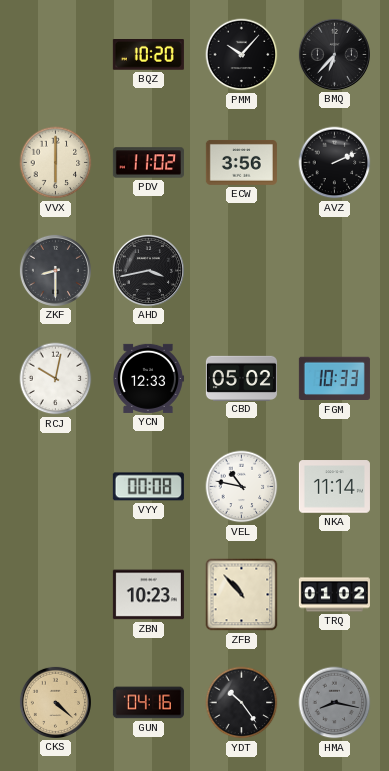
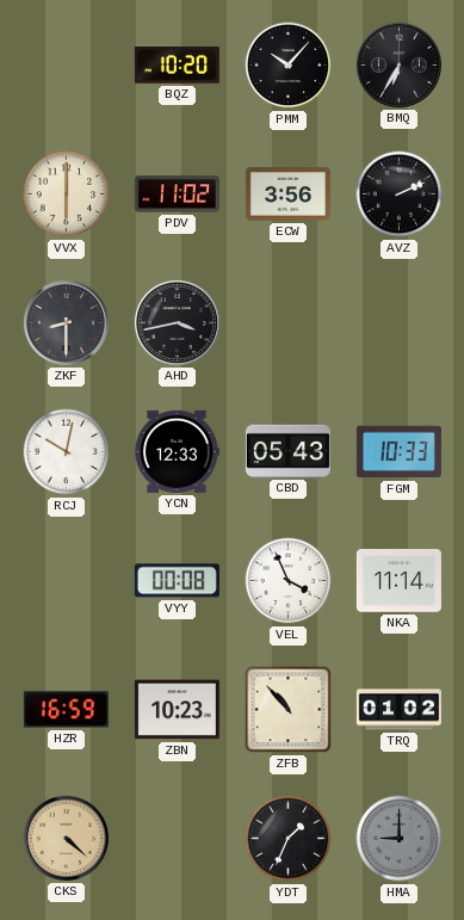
BMQ: 6:37 -> 6:35
CBD: 05:02 -> 05:43
VEL: 10:47 -> 3:56
HZR: none -> 16:59
GUN: 04:16 -> none
YDT: 10:24 -> 1:34
HMA: 8:17 -> 9:00
